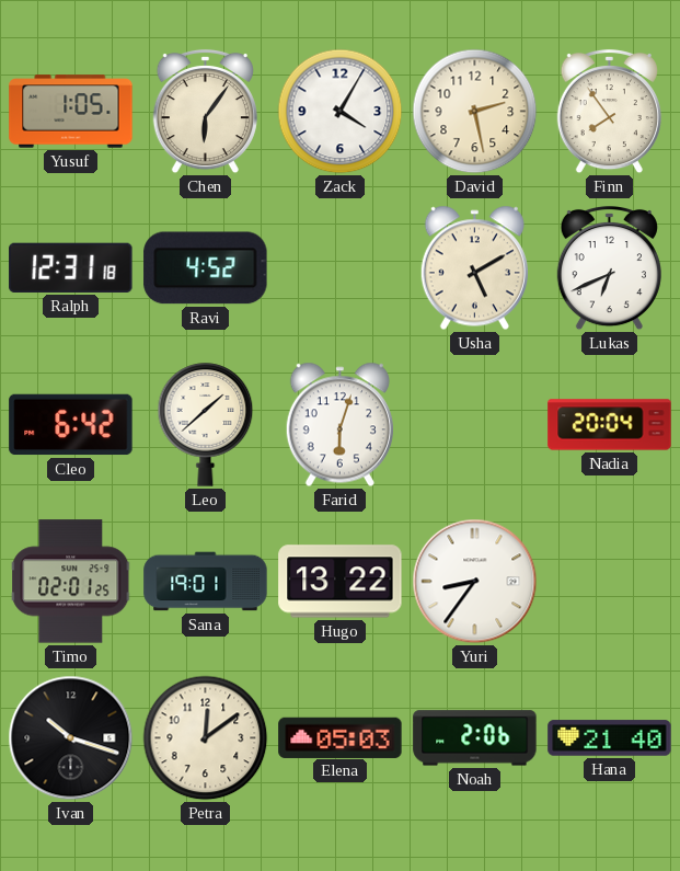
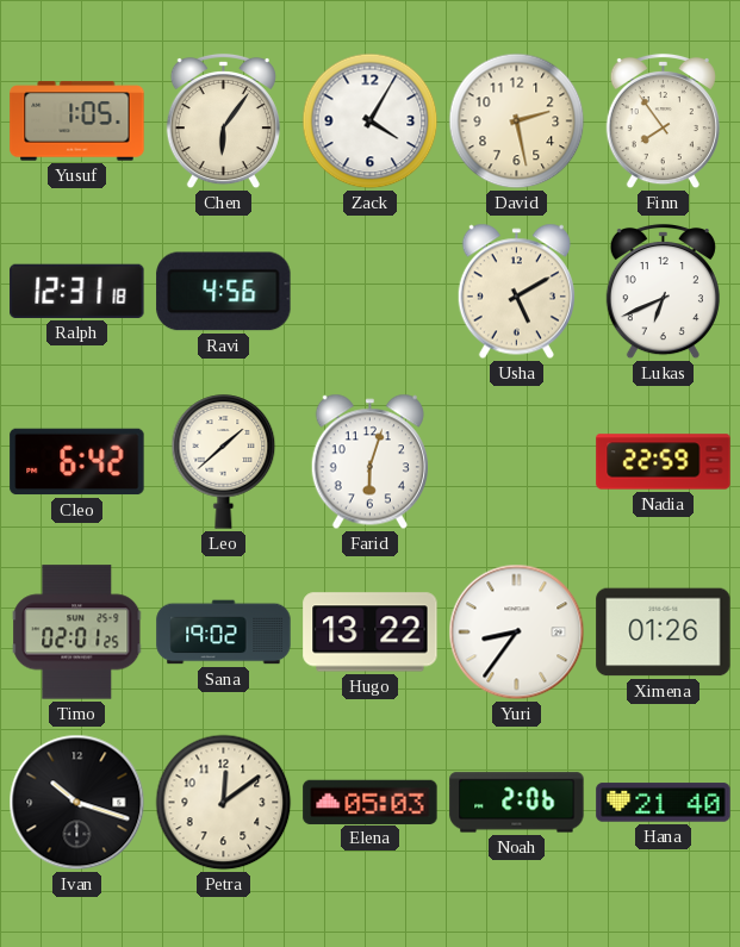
Ravi: 4:52 -> 4:56
Nadia: 20:04 -> 22:59
Sana: 19:01 -> 19:02
Ximena: none -> 01:26
